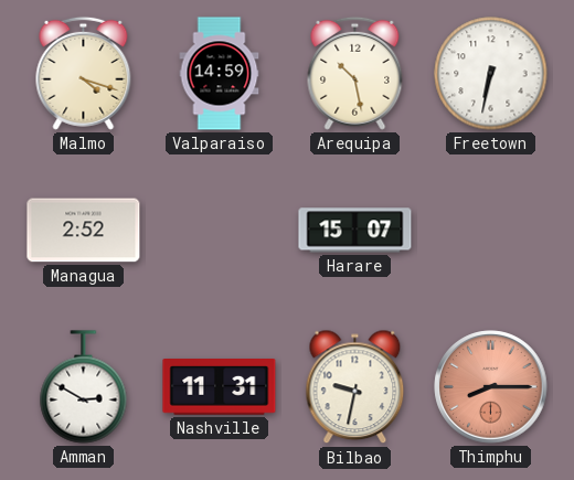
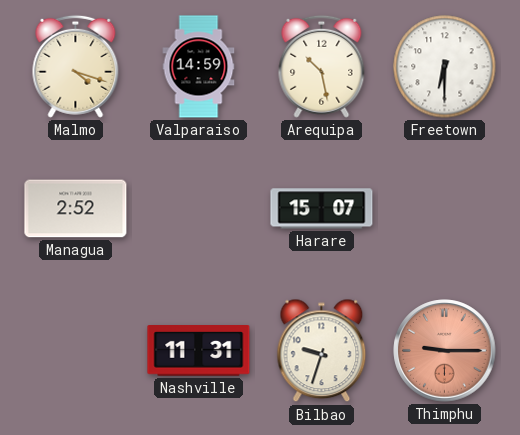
Freetown: 6:32 -> 6:30
Amman: 2:50 -> none
Bilbao: 9:32 -> 9:33
Thimphu: 8:15 -> 9:15
